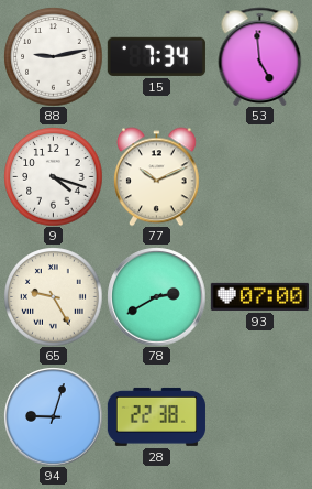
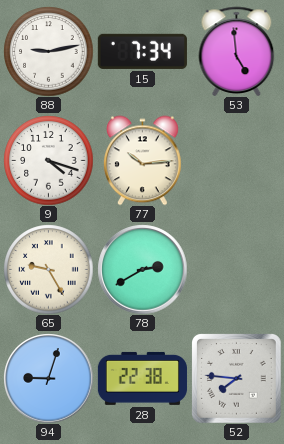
77: 10:11 -> 10:14
93: 07:00 -> none
52: none -> 7:46
